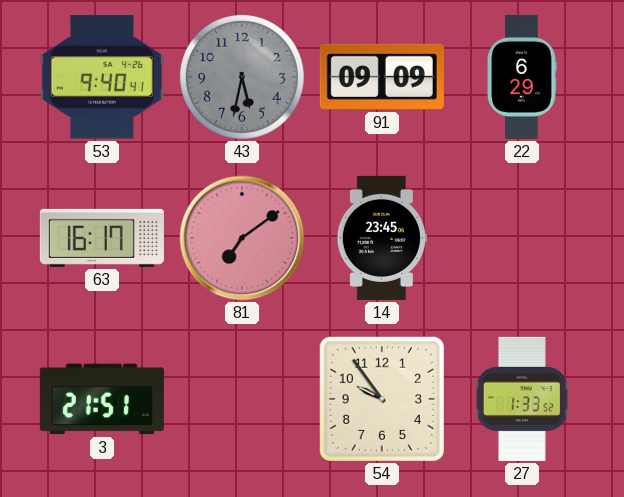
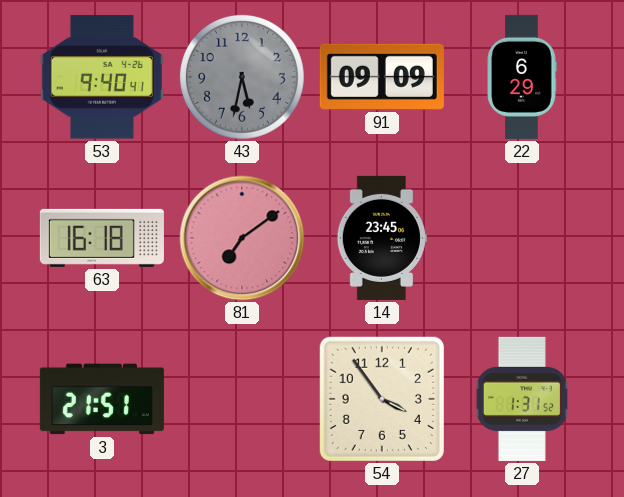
63: 16:17 -> 16:18
54: 9:54 -> 3:54
27: 1:33 -> 1:31
